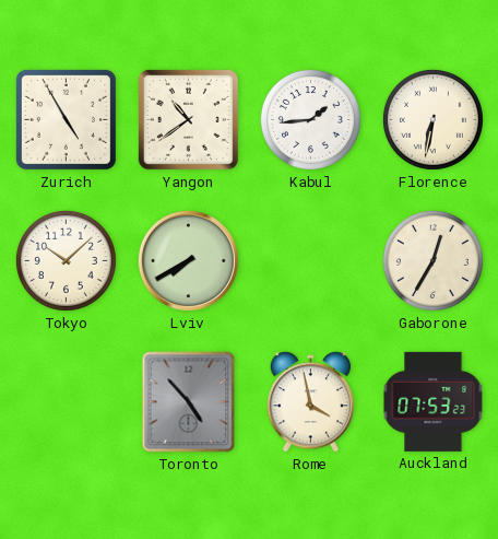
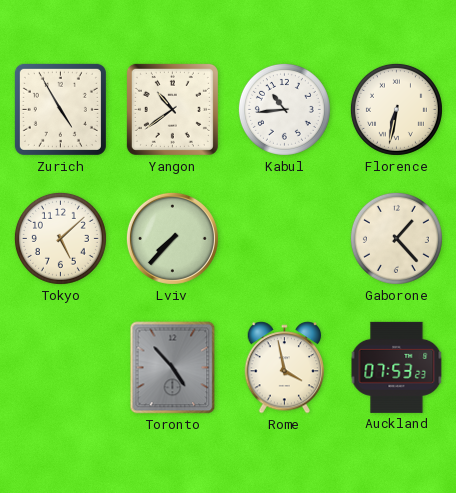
Kabul: 1:44 -> 10:44
Tokyo: 10:08 -> 5:08
Lviv: 7:40 -> 7:37
Gaborone: 12:35 -> 1:23
